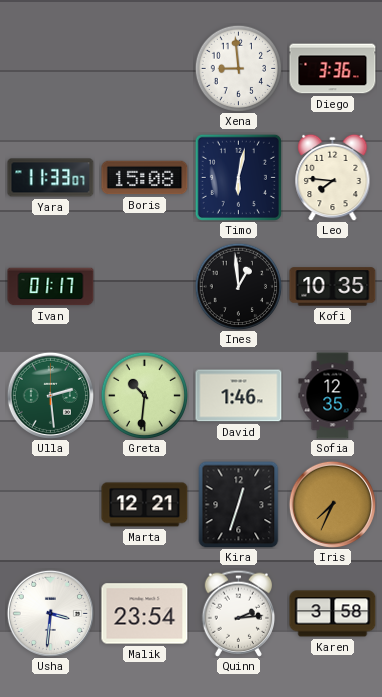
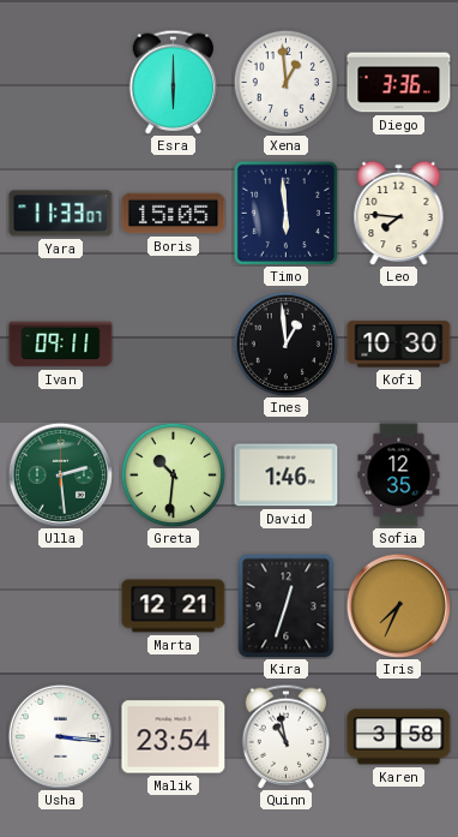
Esra: none -> 6:00
Xena: 8:59 -> 12:59
Boris: 15:08 -> 15:05
Timo: 6:02 -> 5:59
Ivan: 01:17 -> 09:11
Kofi: 10:35 -> 10:30
Usha: 3:31 -> 3:16
Quinn: 2:14 -> 10:58
